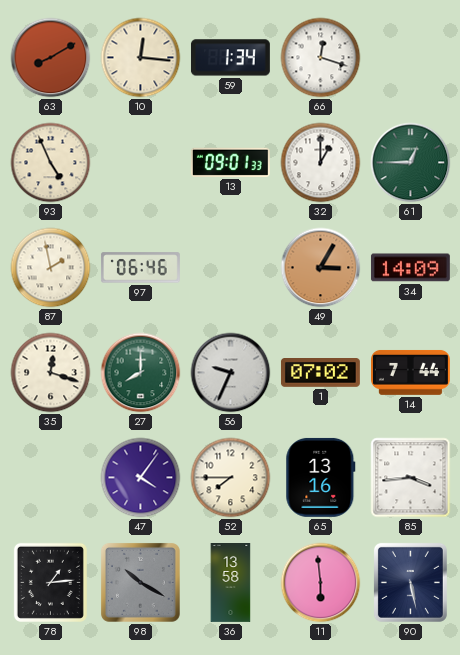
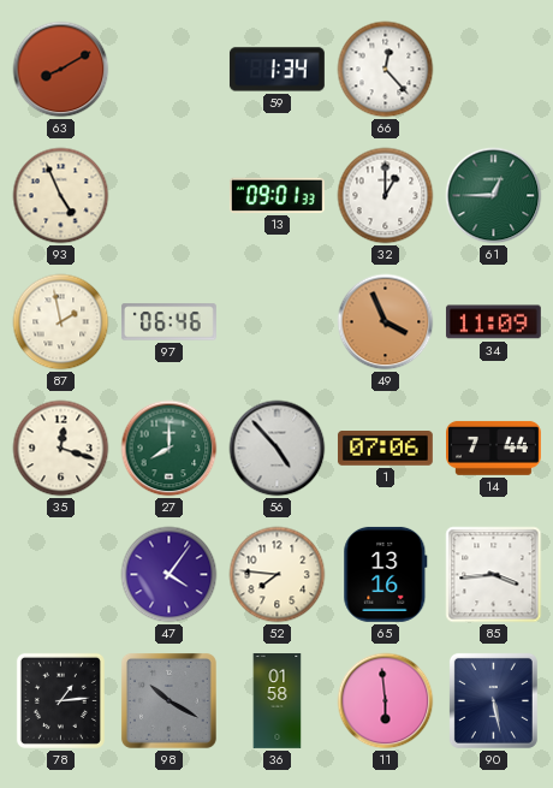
10: 12:16 -> none
66: 12:18 -> 12:23
49: 3:05 -> 3:56
34: 14:09 -> 11:09
56: 9:34 -> 4:53
1: 07:02 -> 07:06
52: 7:45 -> 7:46
36: 13:58 -> 01:58
